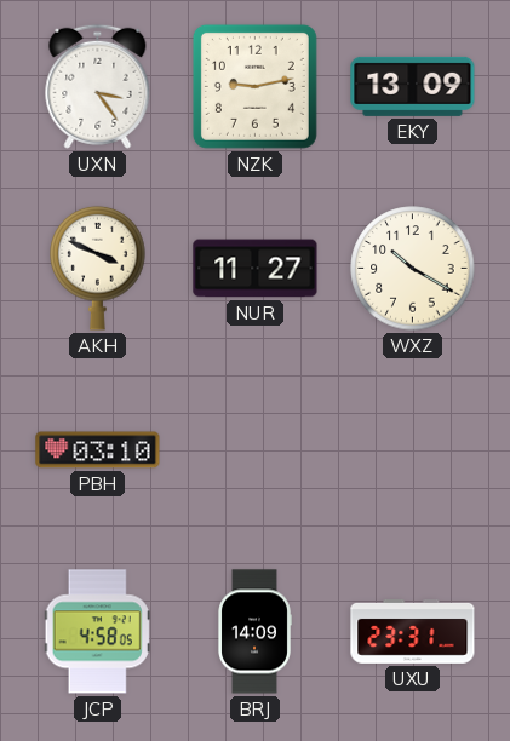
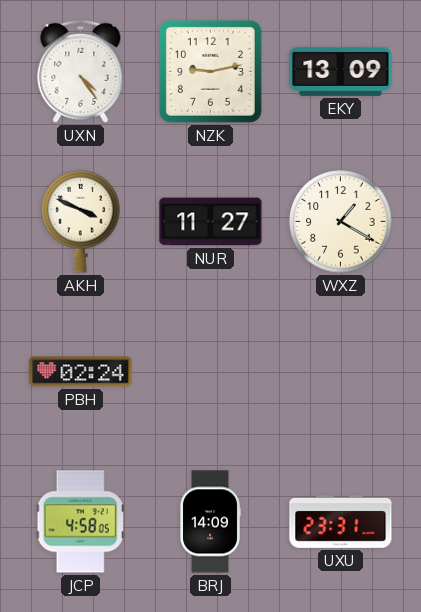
UXN: 3:24 -> 4:24
WXZ: 10:20 -> 1:20
PBH: 03:10 -> 02:24
